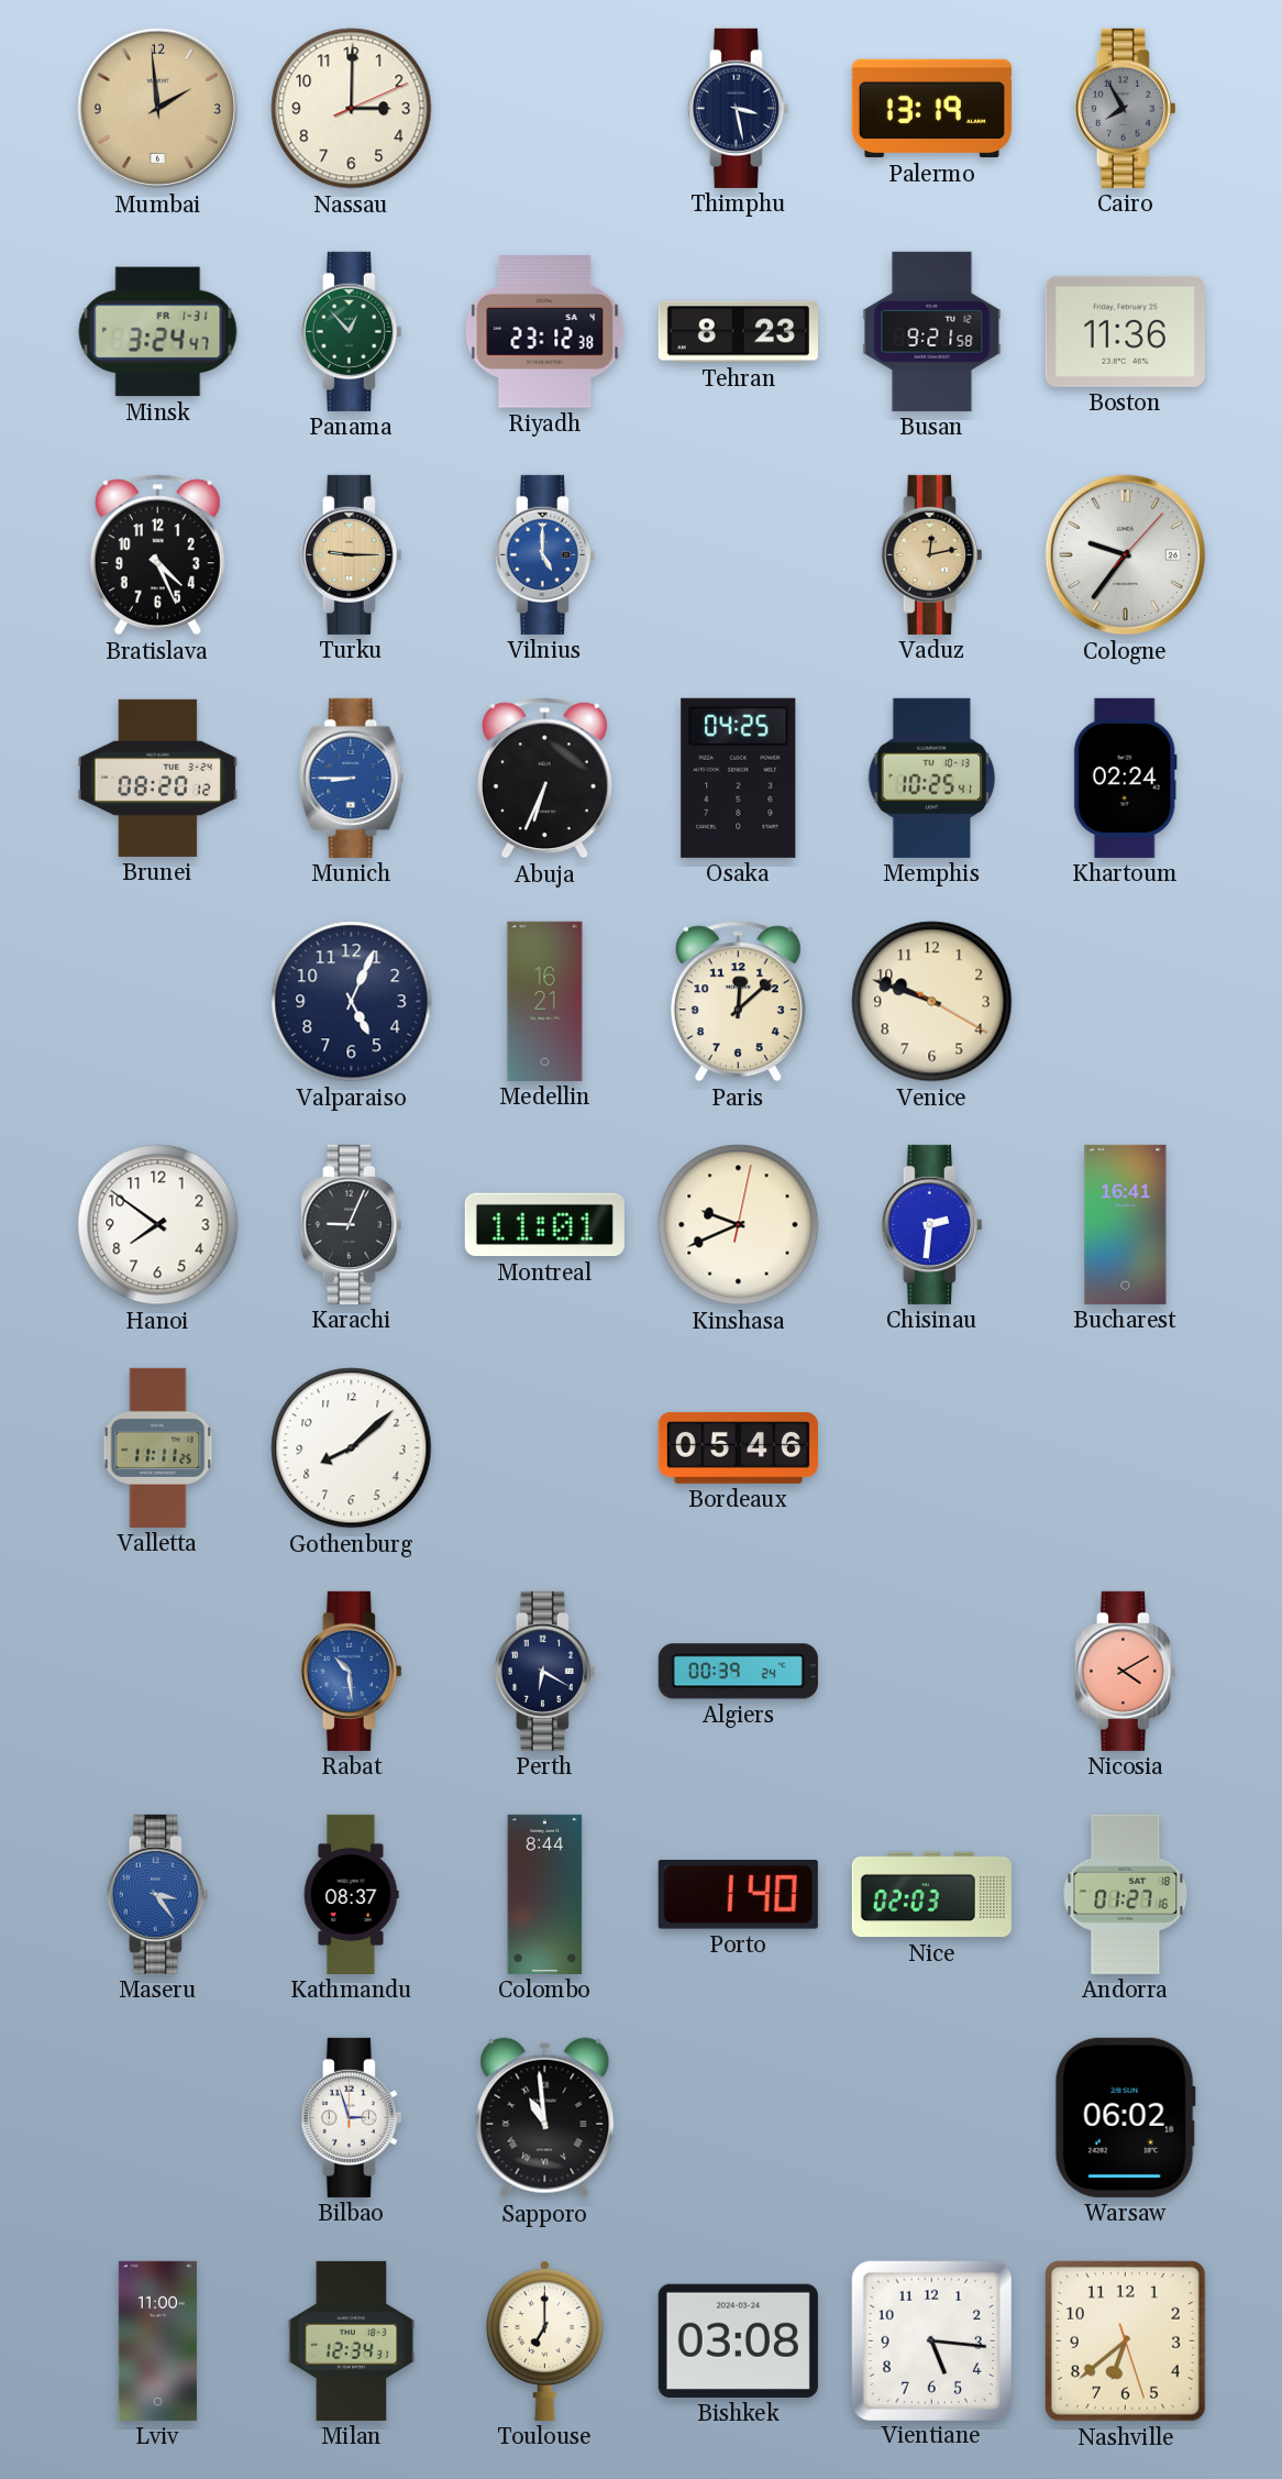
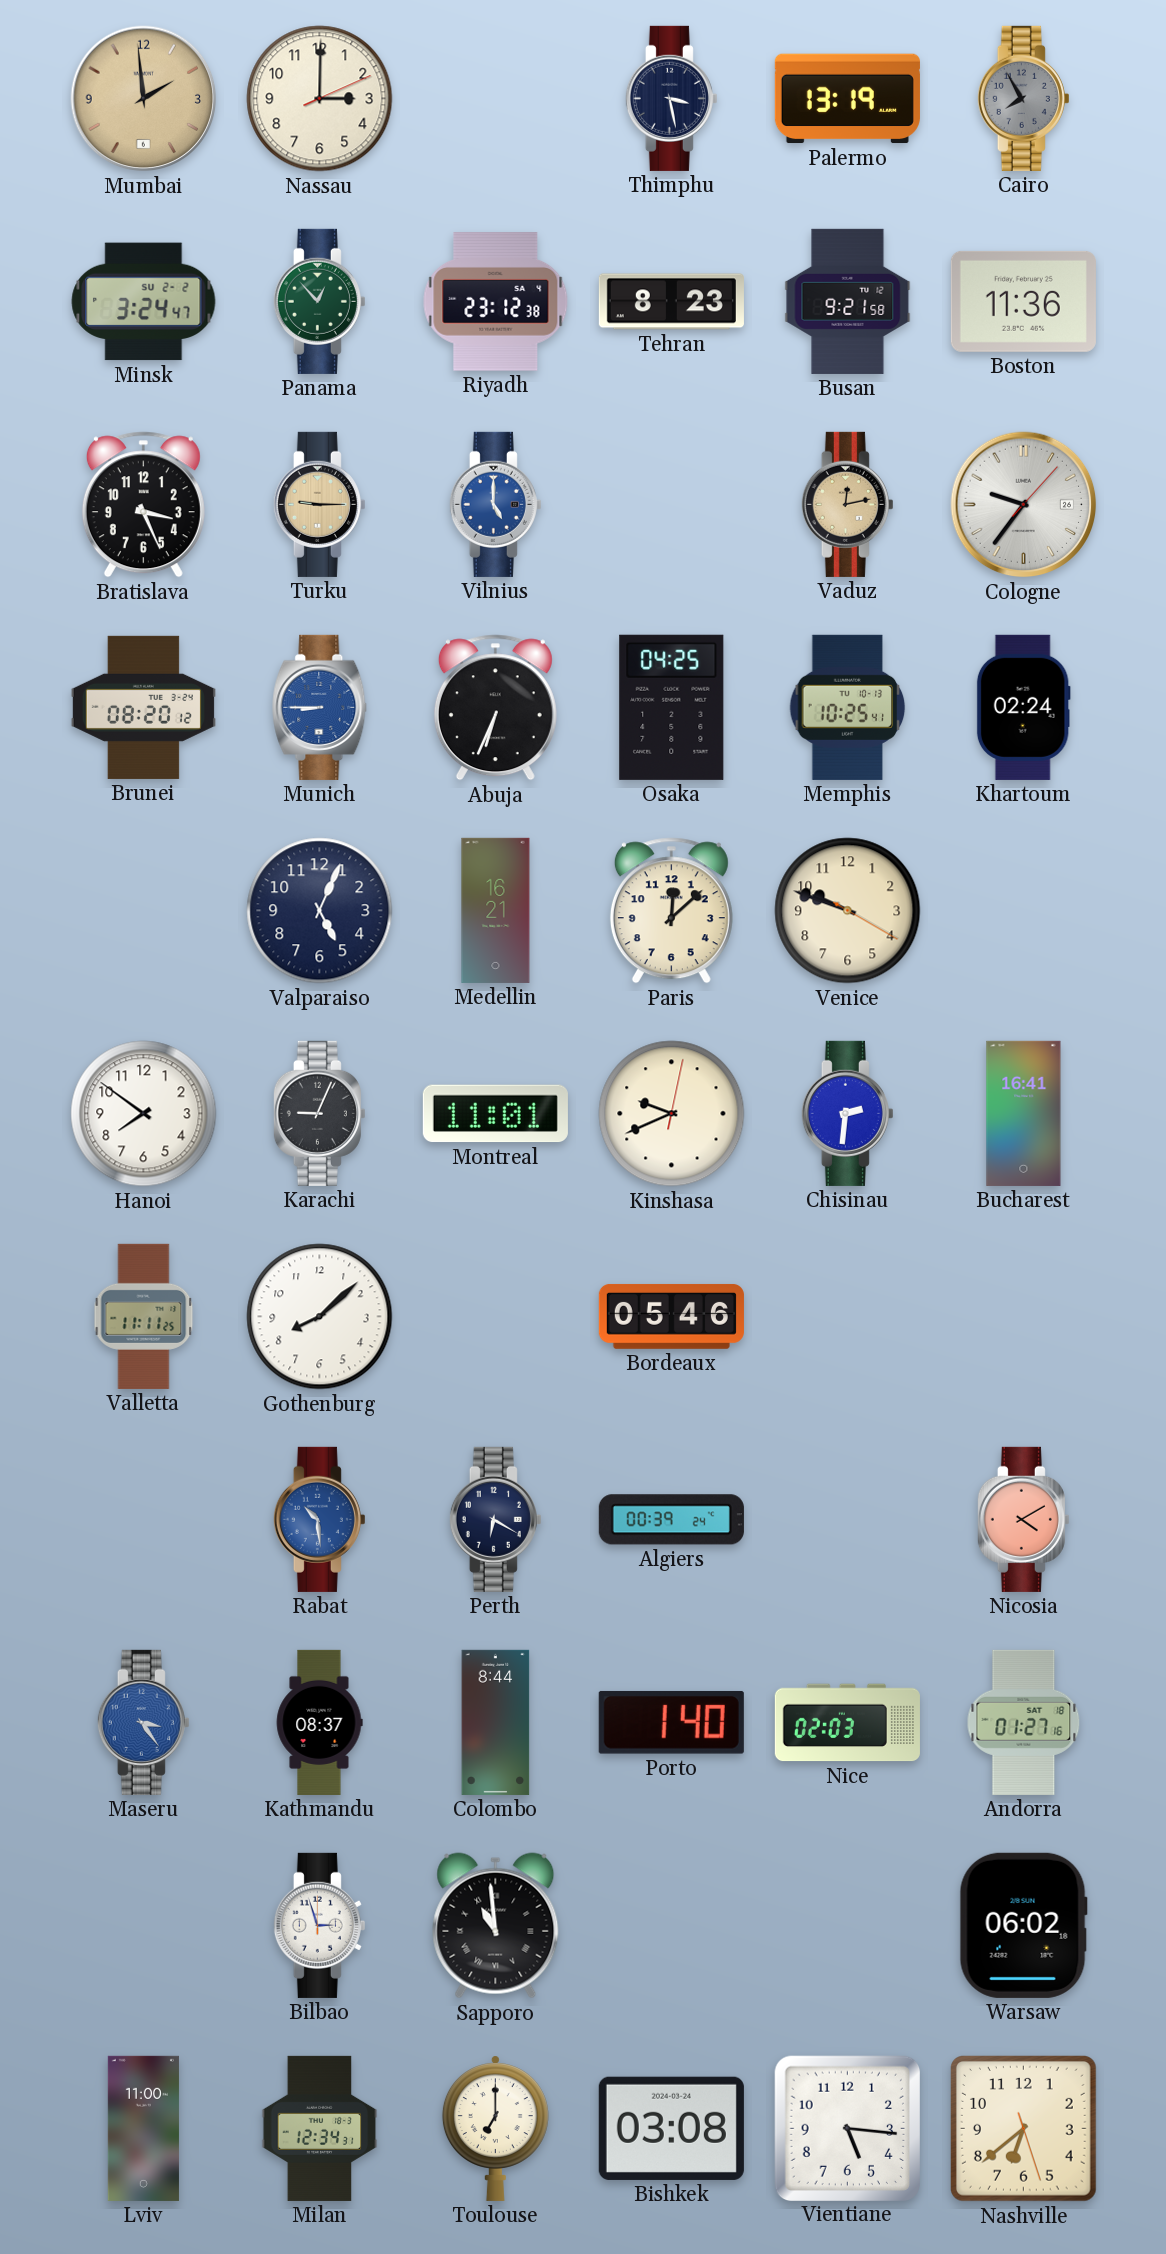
Minsk date: FR 1-31 -> SU 2-2
Bratislava: 4:26 -> 3:26
